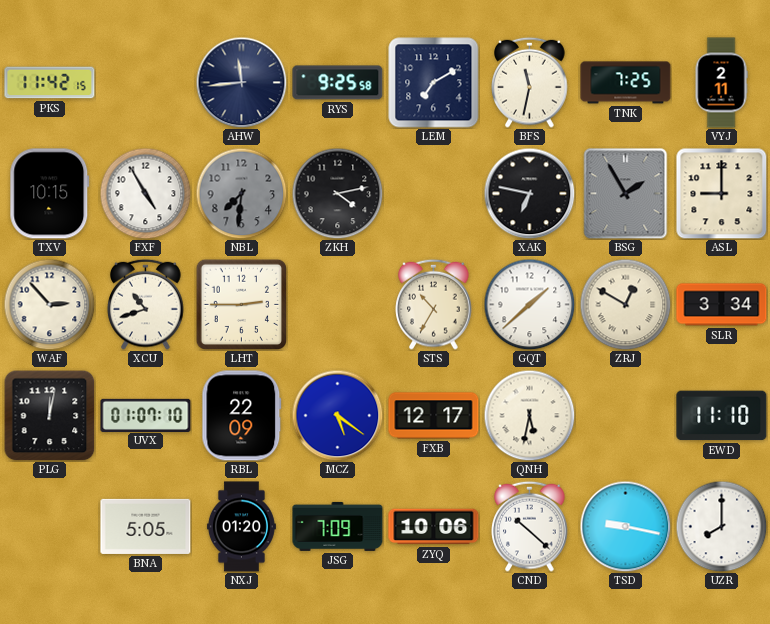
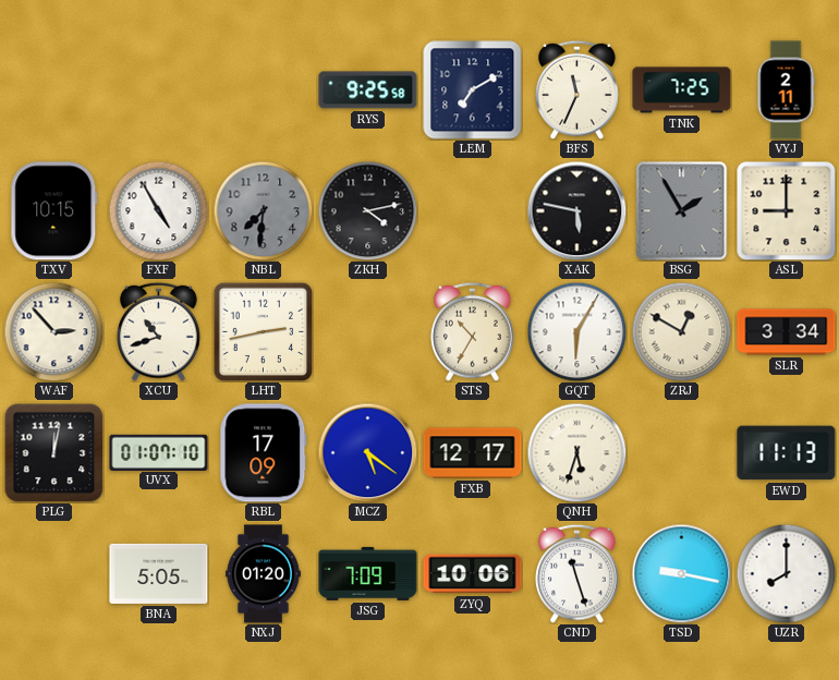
PKS: 11:42 -> none
AHW: 11:44 -> none
BFS: 11:32 -> 11:34
XAK: 6:47 -> 5:47
LHT: 2:45 -> 2:43
GQT: 1:38 -> 6:05
RBL: 22:09 -> 17:09
QNH: 5:32 -> 5:33
EWD: 11:10 -> 11:13
CND: 10:22 -> 11:27
